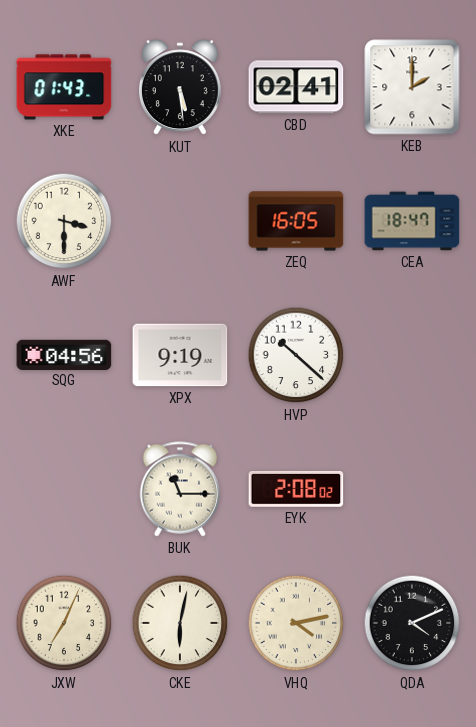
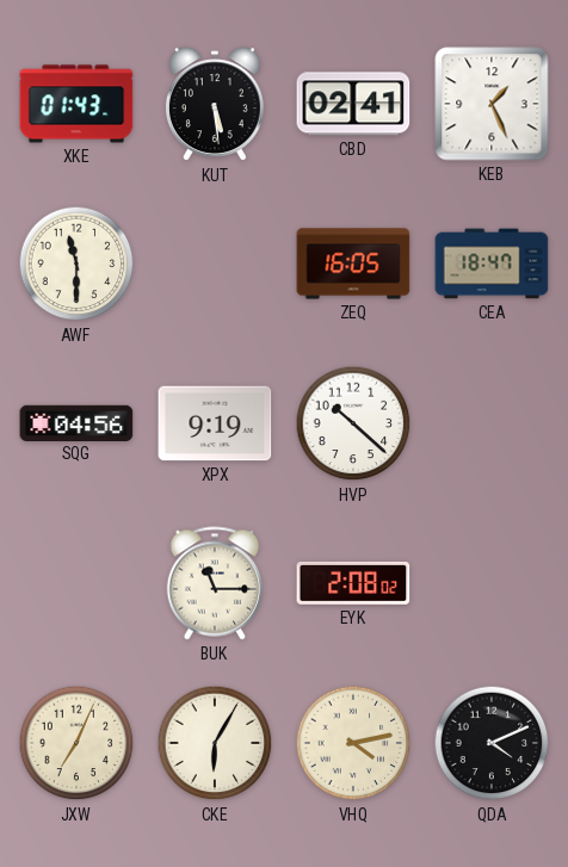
KEB: 2:00 -> 1:26
AWF: 3:30 -> 11:30
CKE: 6:02 -> 6:05
